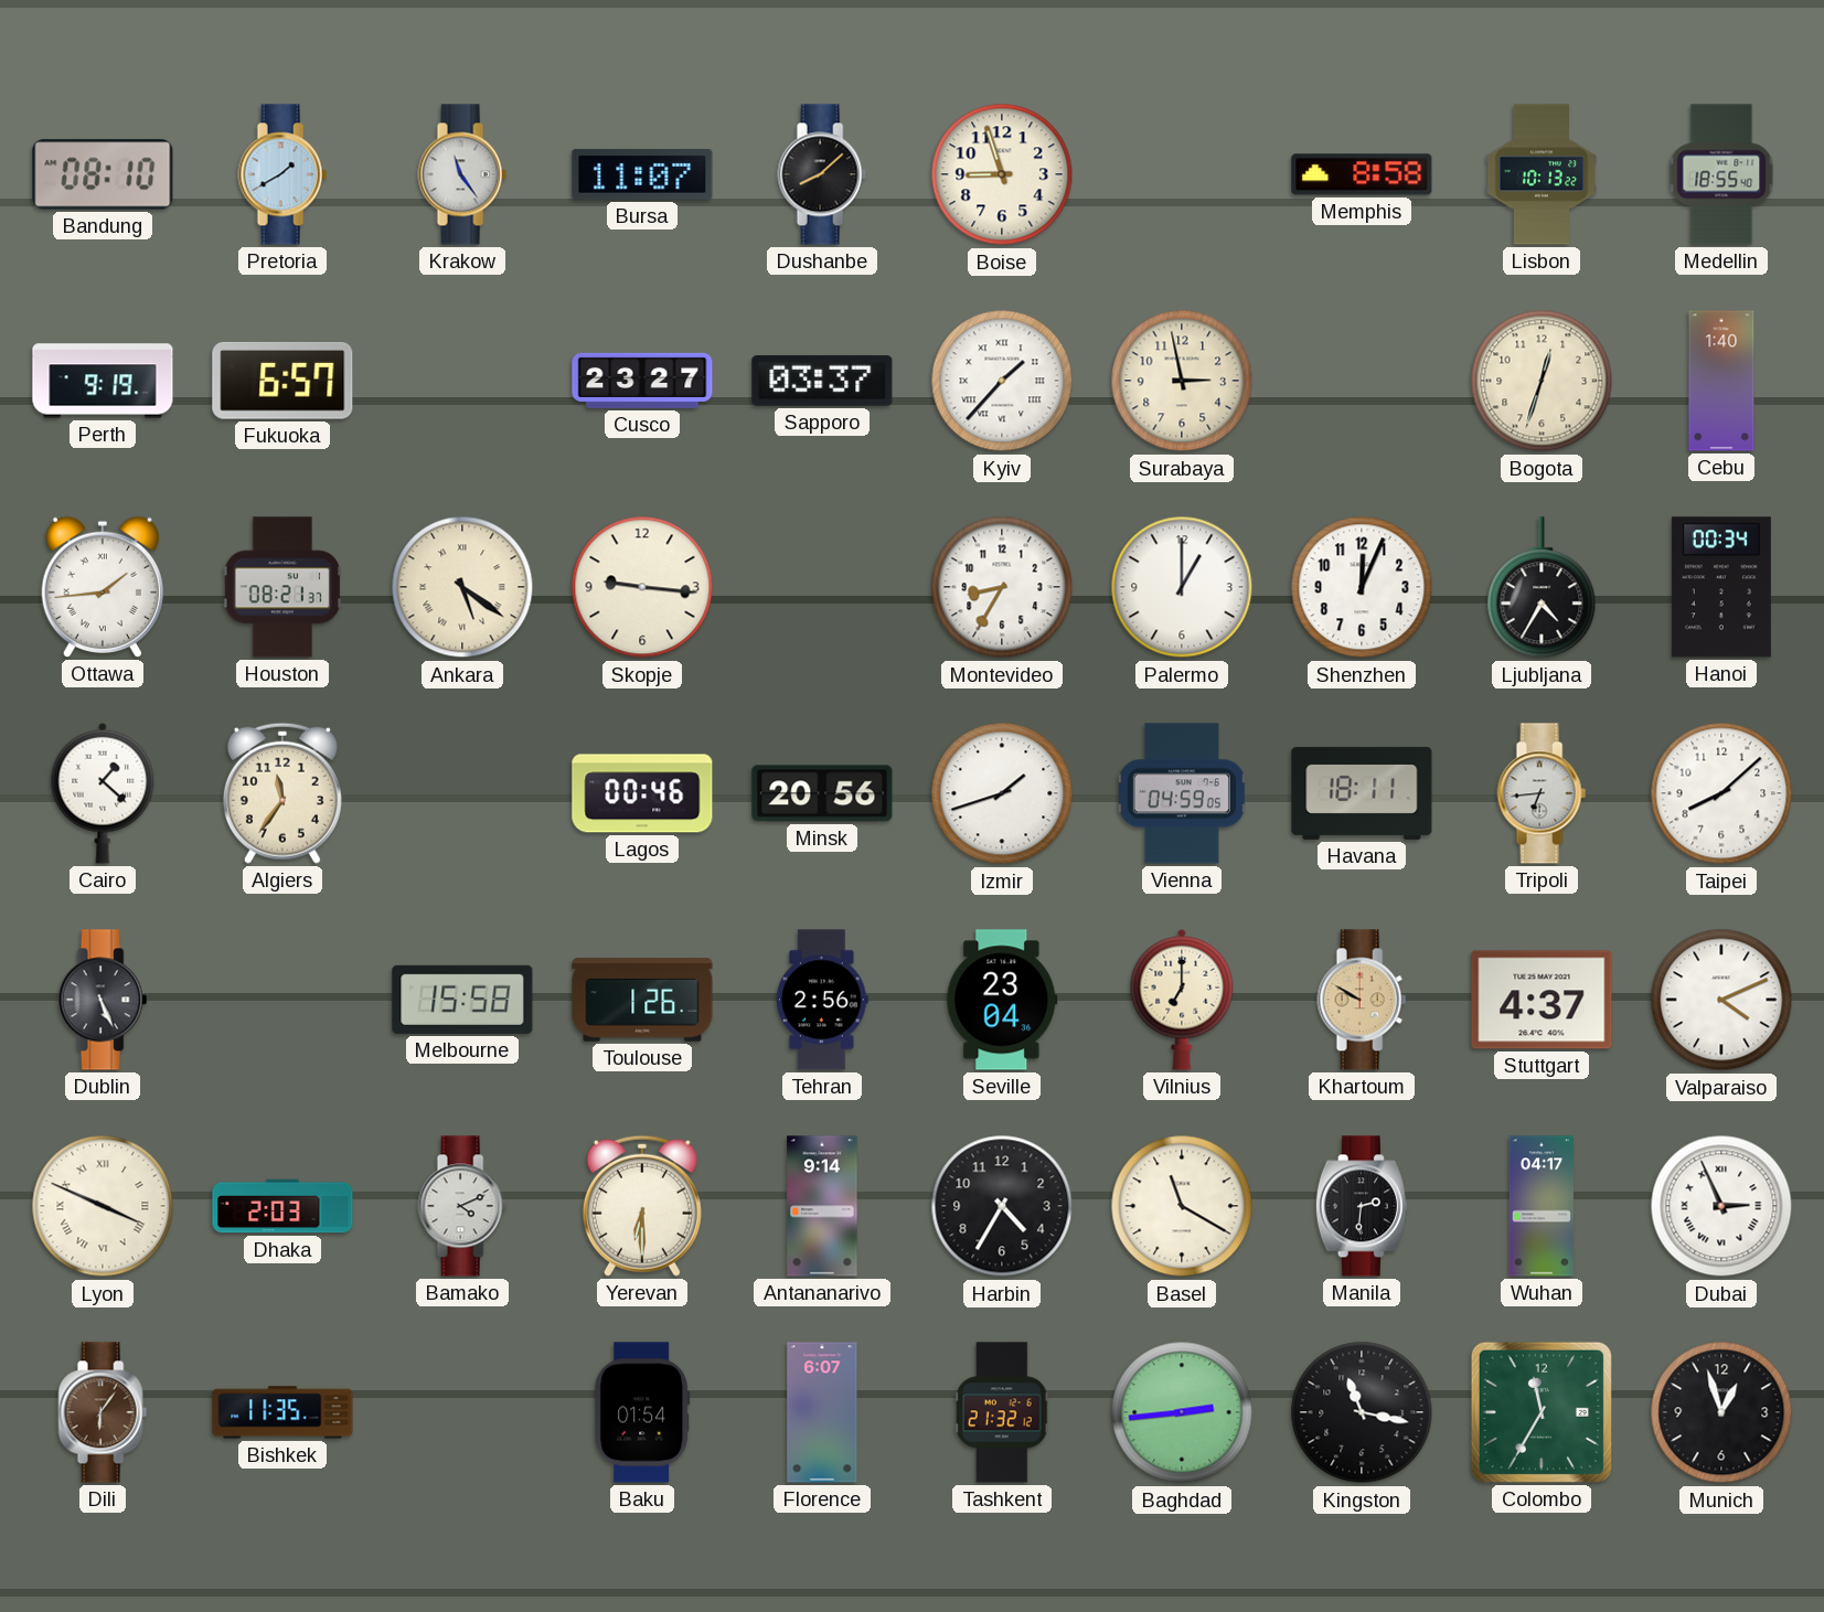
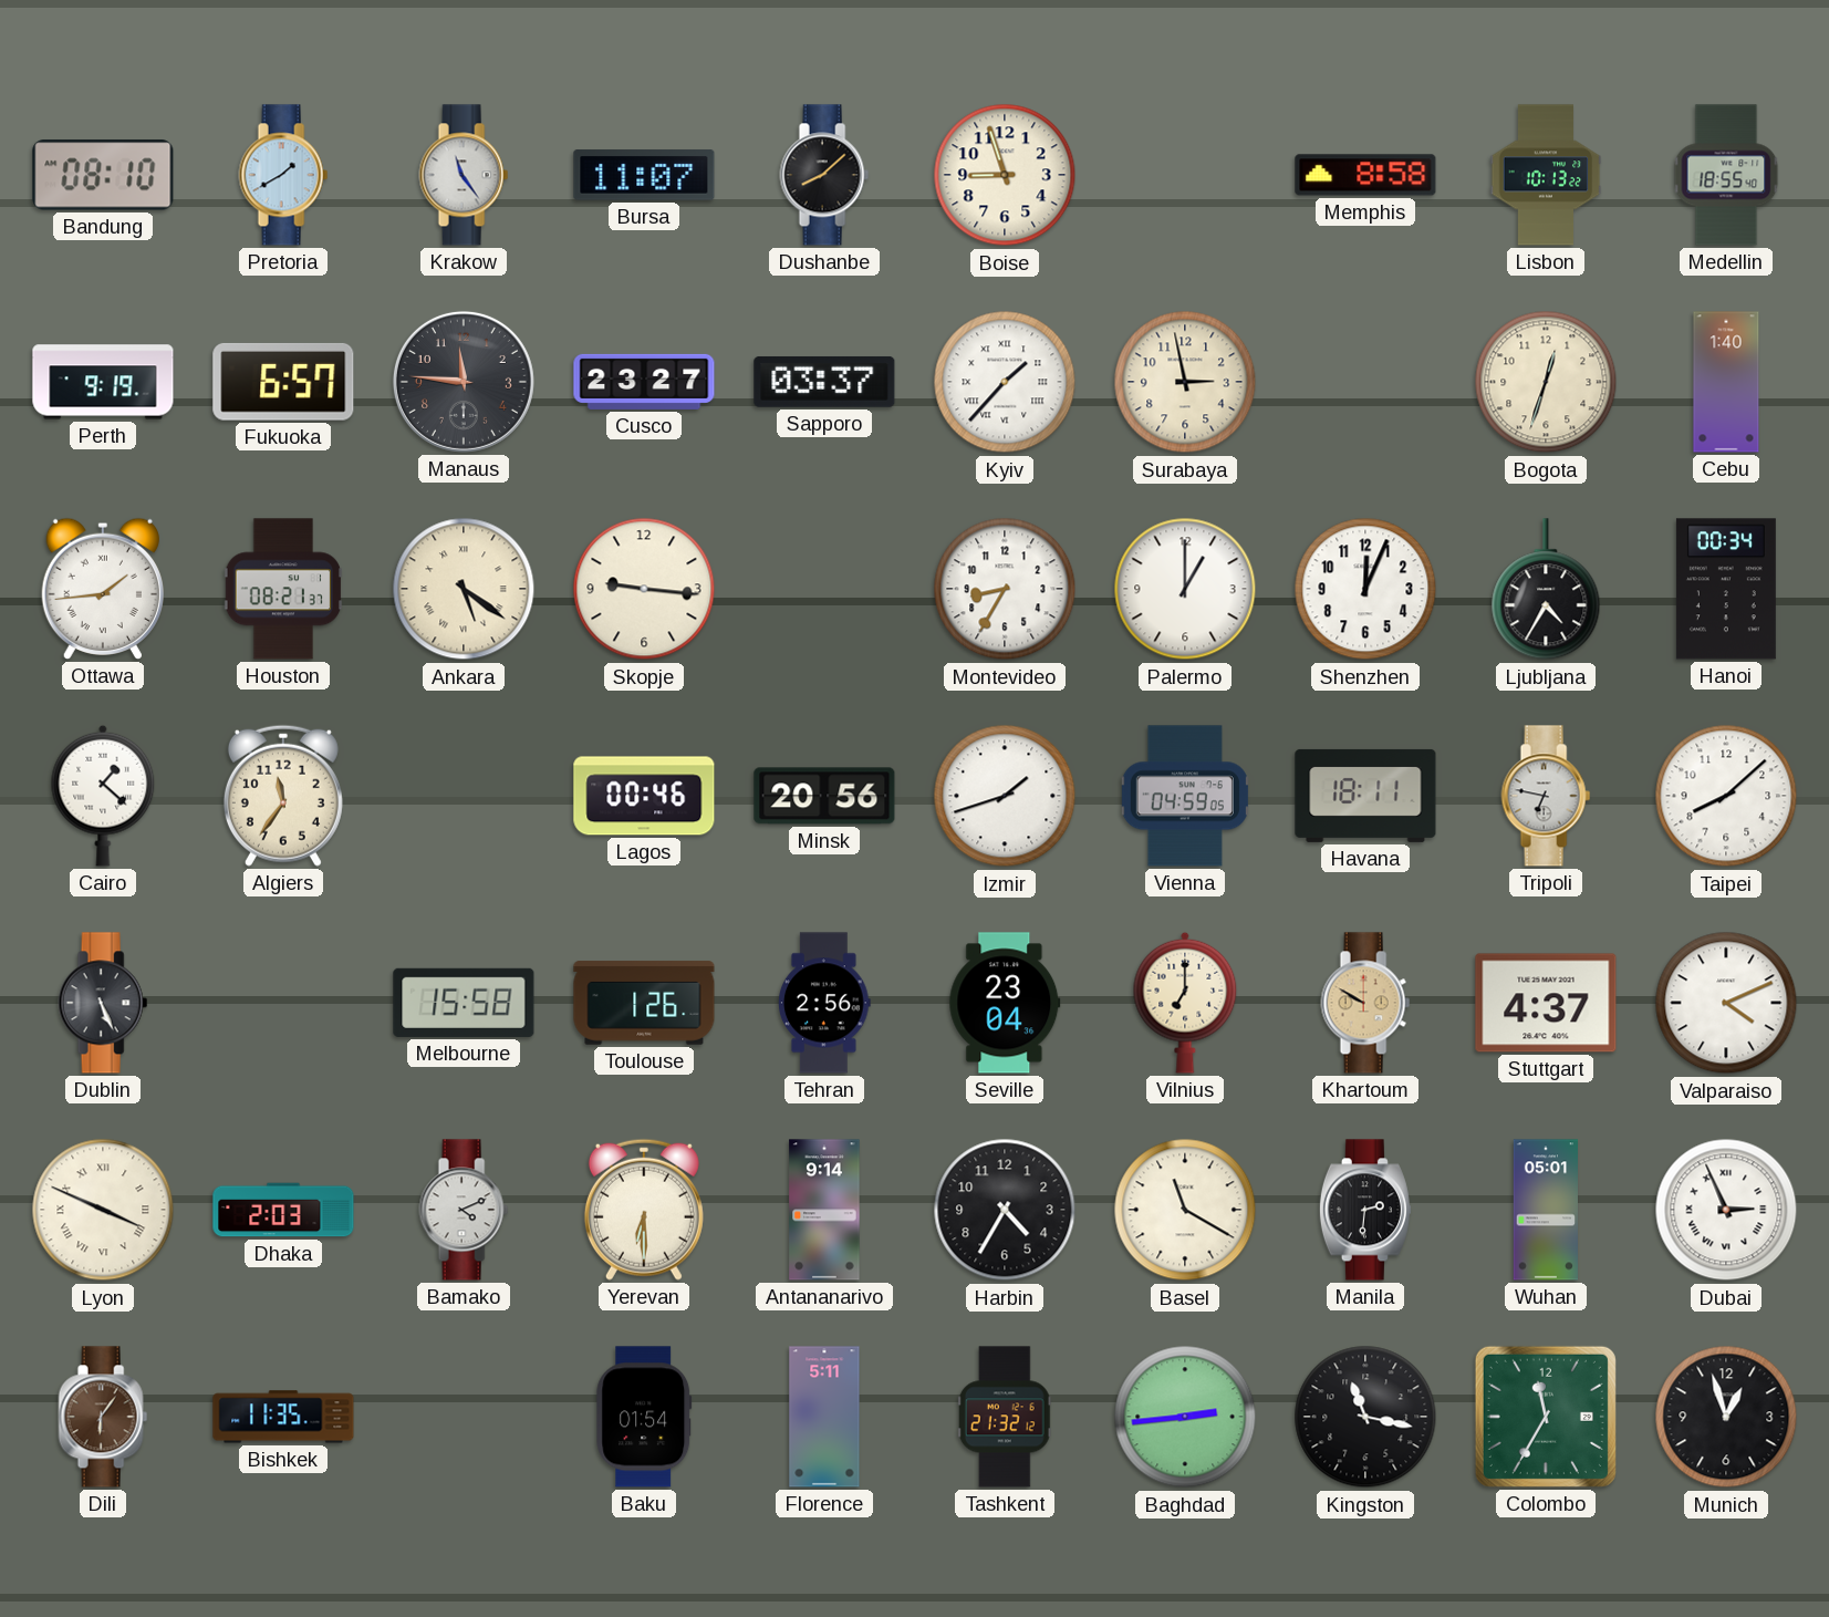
Manaus: none -> 11:46
Tripoli: 6:44 -> 6:47
Wuhan: 04:17 -> 05:01
Florence: 6:07 -> 5:11
